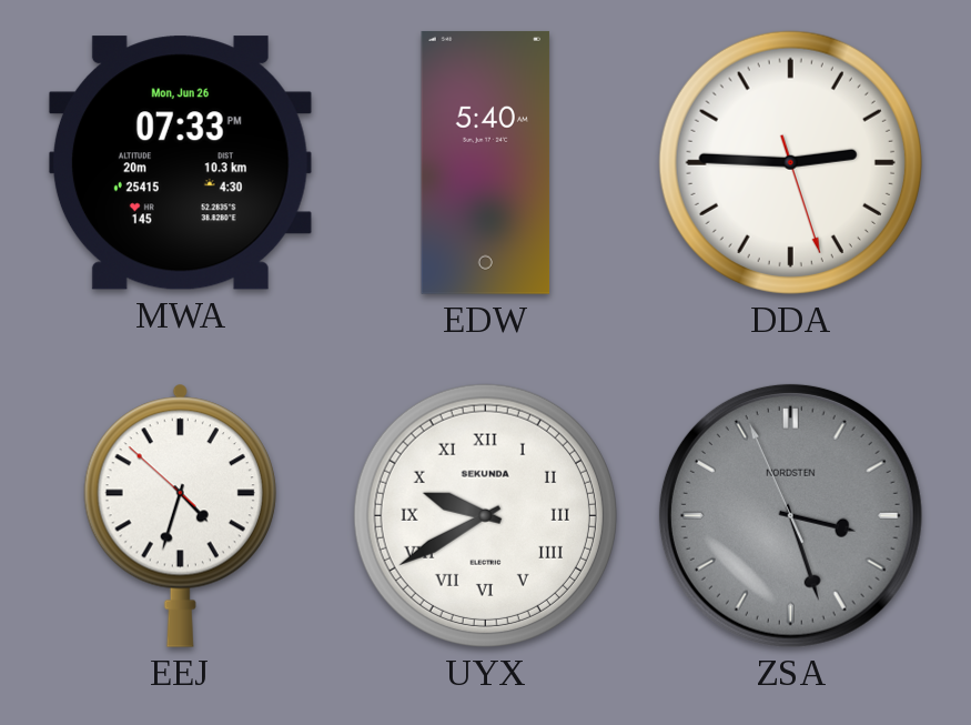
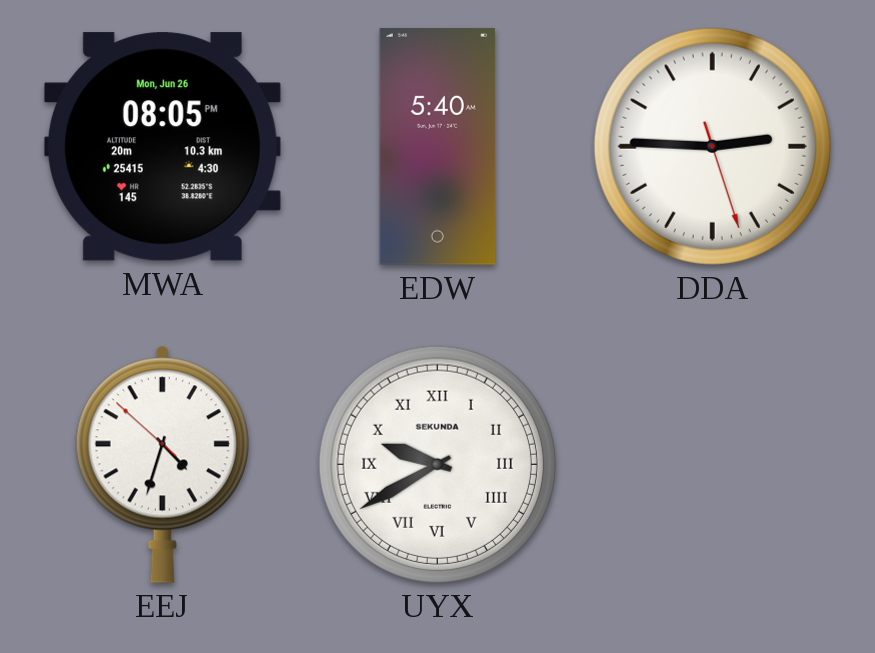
MWA: 07:33 -> 08:05
ZSA: 3:26 -> none
